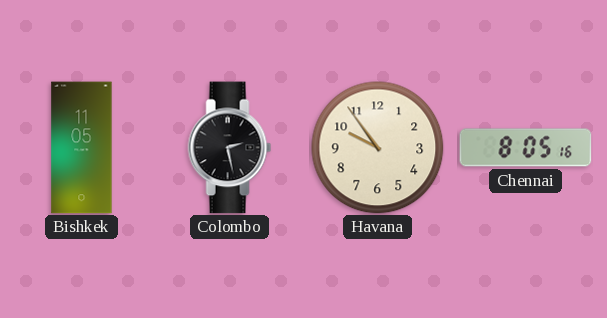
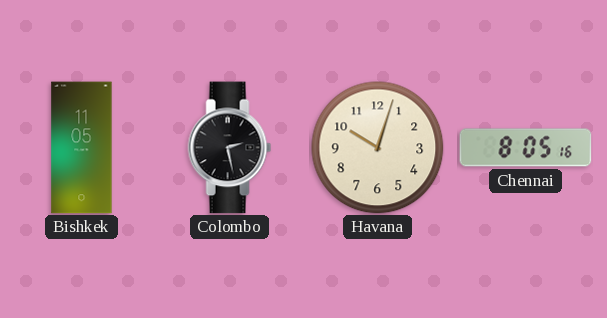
Havana: 9:54 -> 10:03
